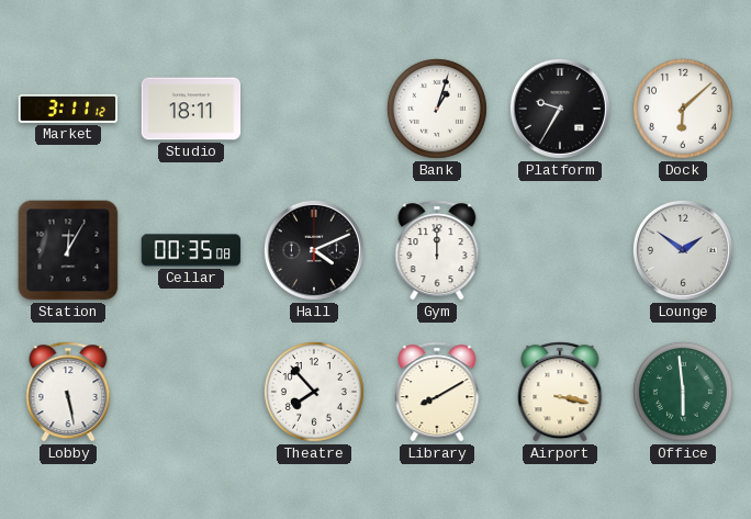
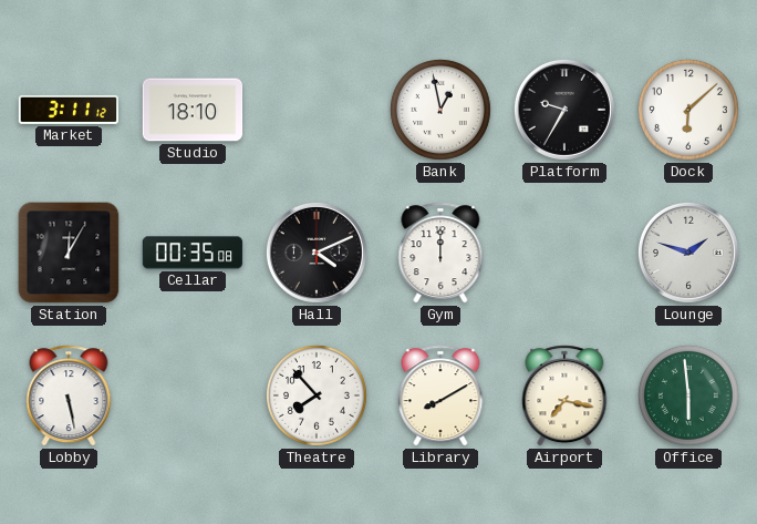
Studio: 18:11 -> 18:10
Bank: 1:03 -> 12:58
Lounge: 1:51 -> 1:48
Airport: 3:17 -> 7:17
